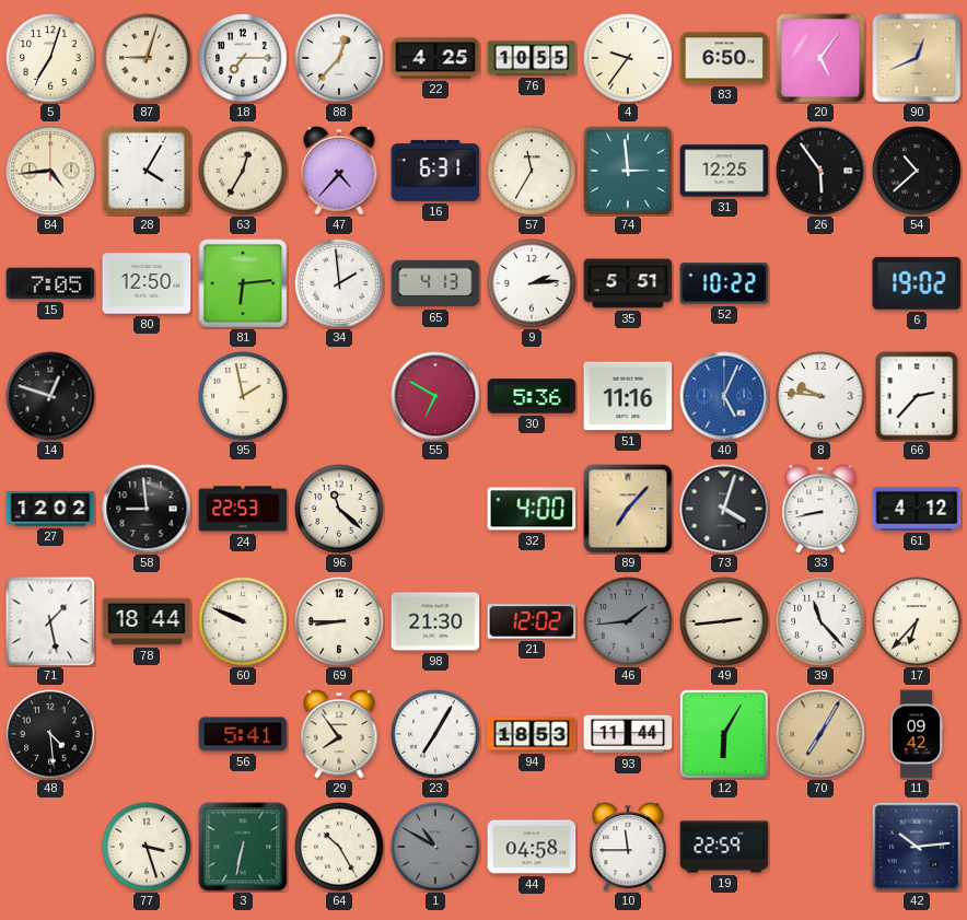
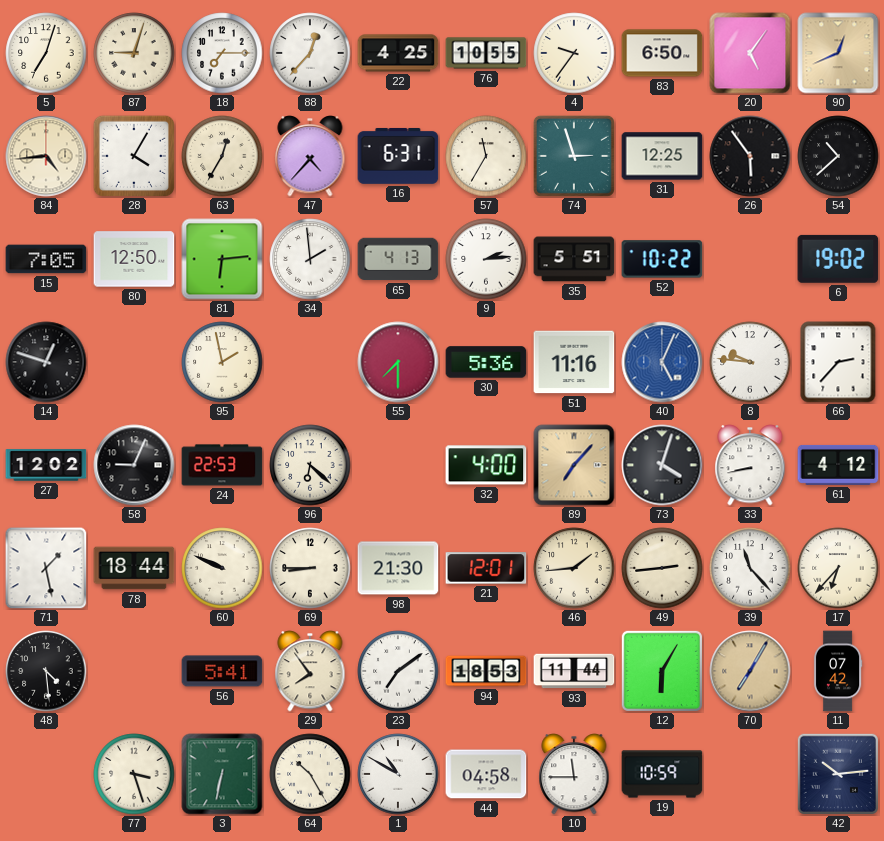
74: 2:59 -> 2:57
55: 6:50 -> 7:30
58: 8:59 -> 9:04
96: 11:22 -> 6:22
21: 12:02 -> 12:01
46 dial: grey -> cream
23: 7:05 -> 7:09
11: 09:42 -> 07:42
1 dial: grey -> white
19: 22:59 -> 10:59
